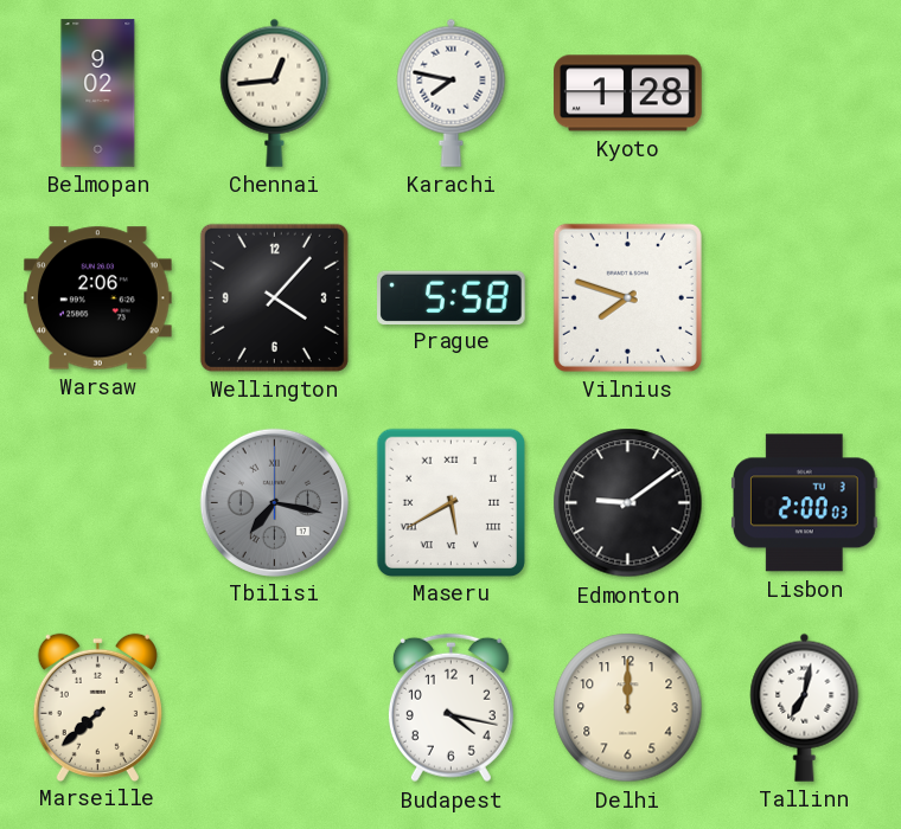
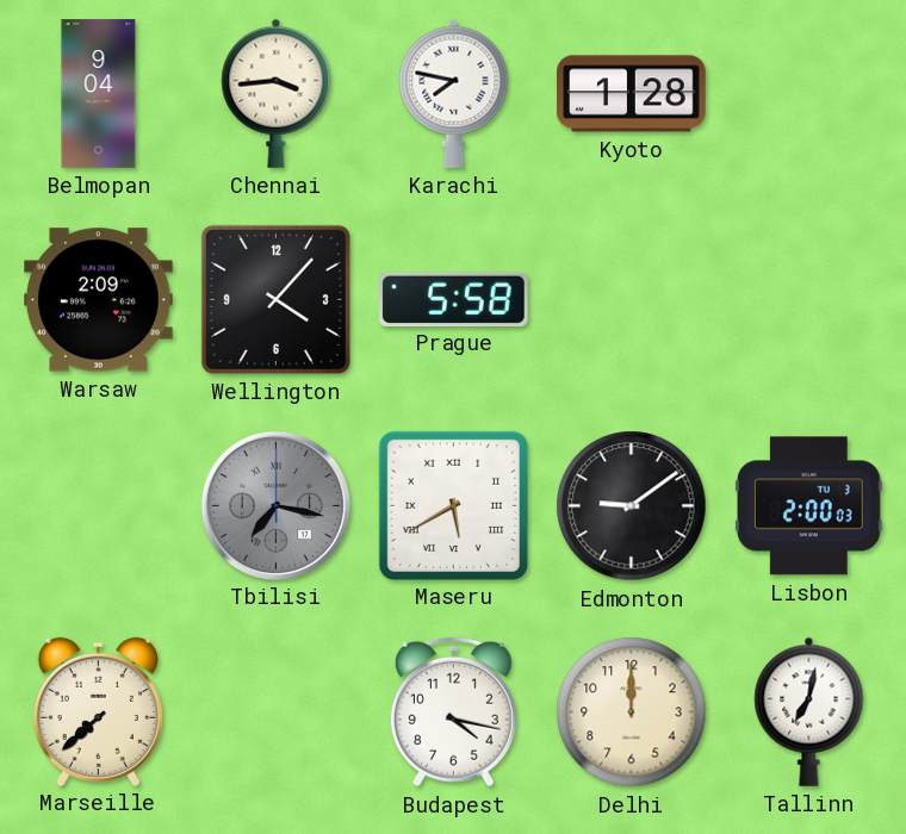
Belmopan: 9:02 -> 9:04
Chennai: 12:44 -> 3:44
Warsaw: 2:06 -> 2:09
Vilnius: 7:48 -> none
